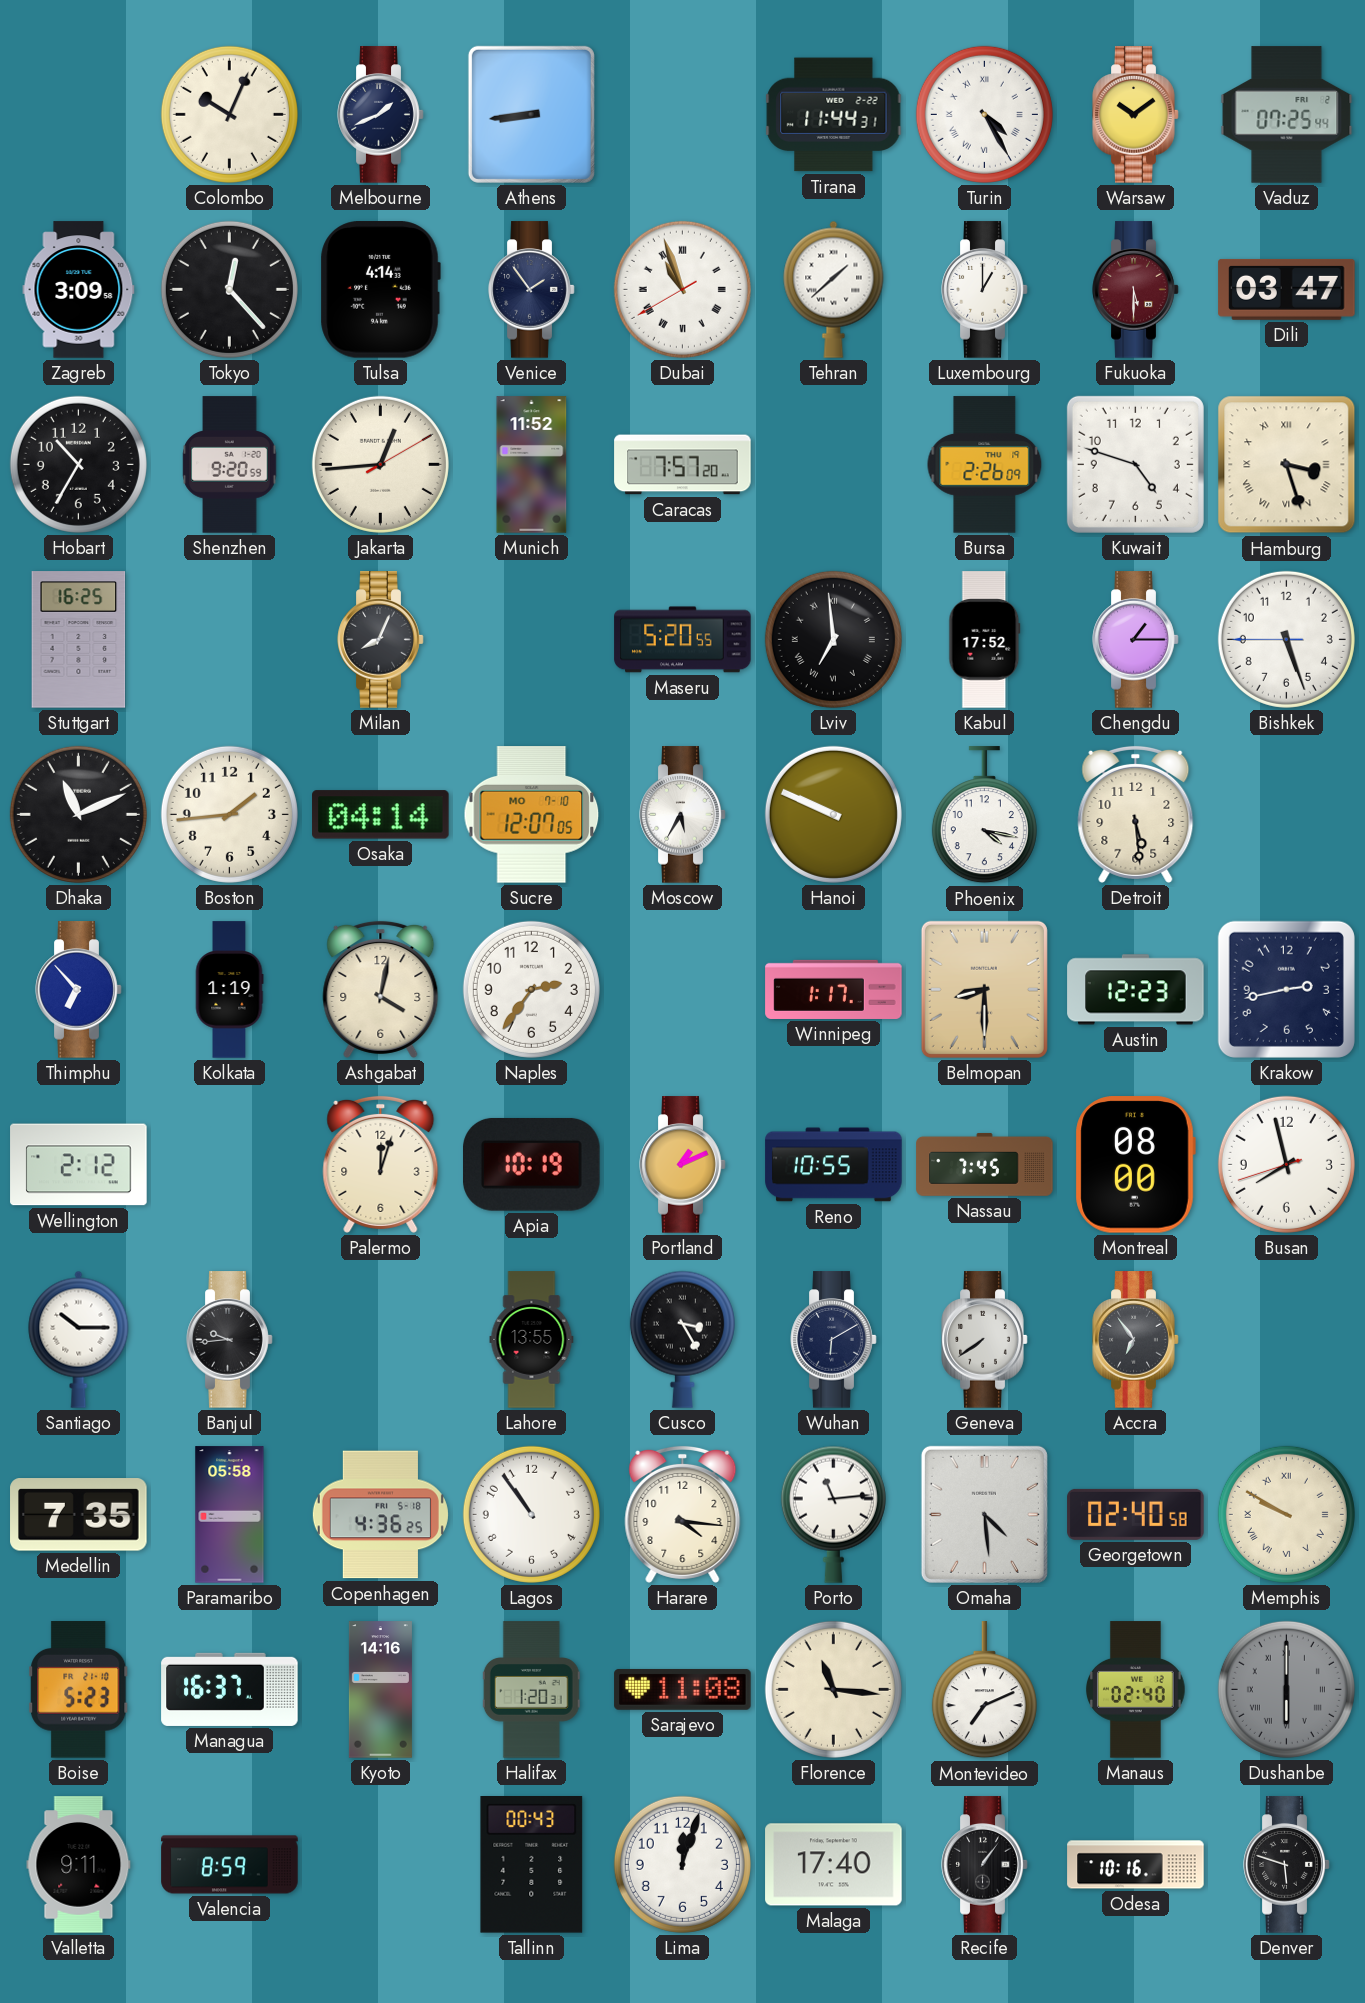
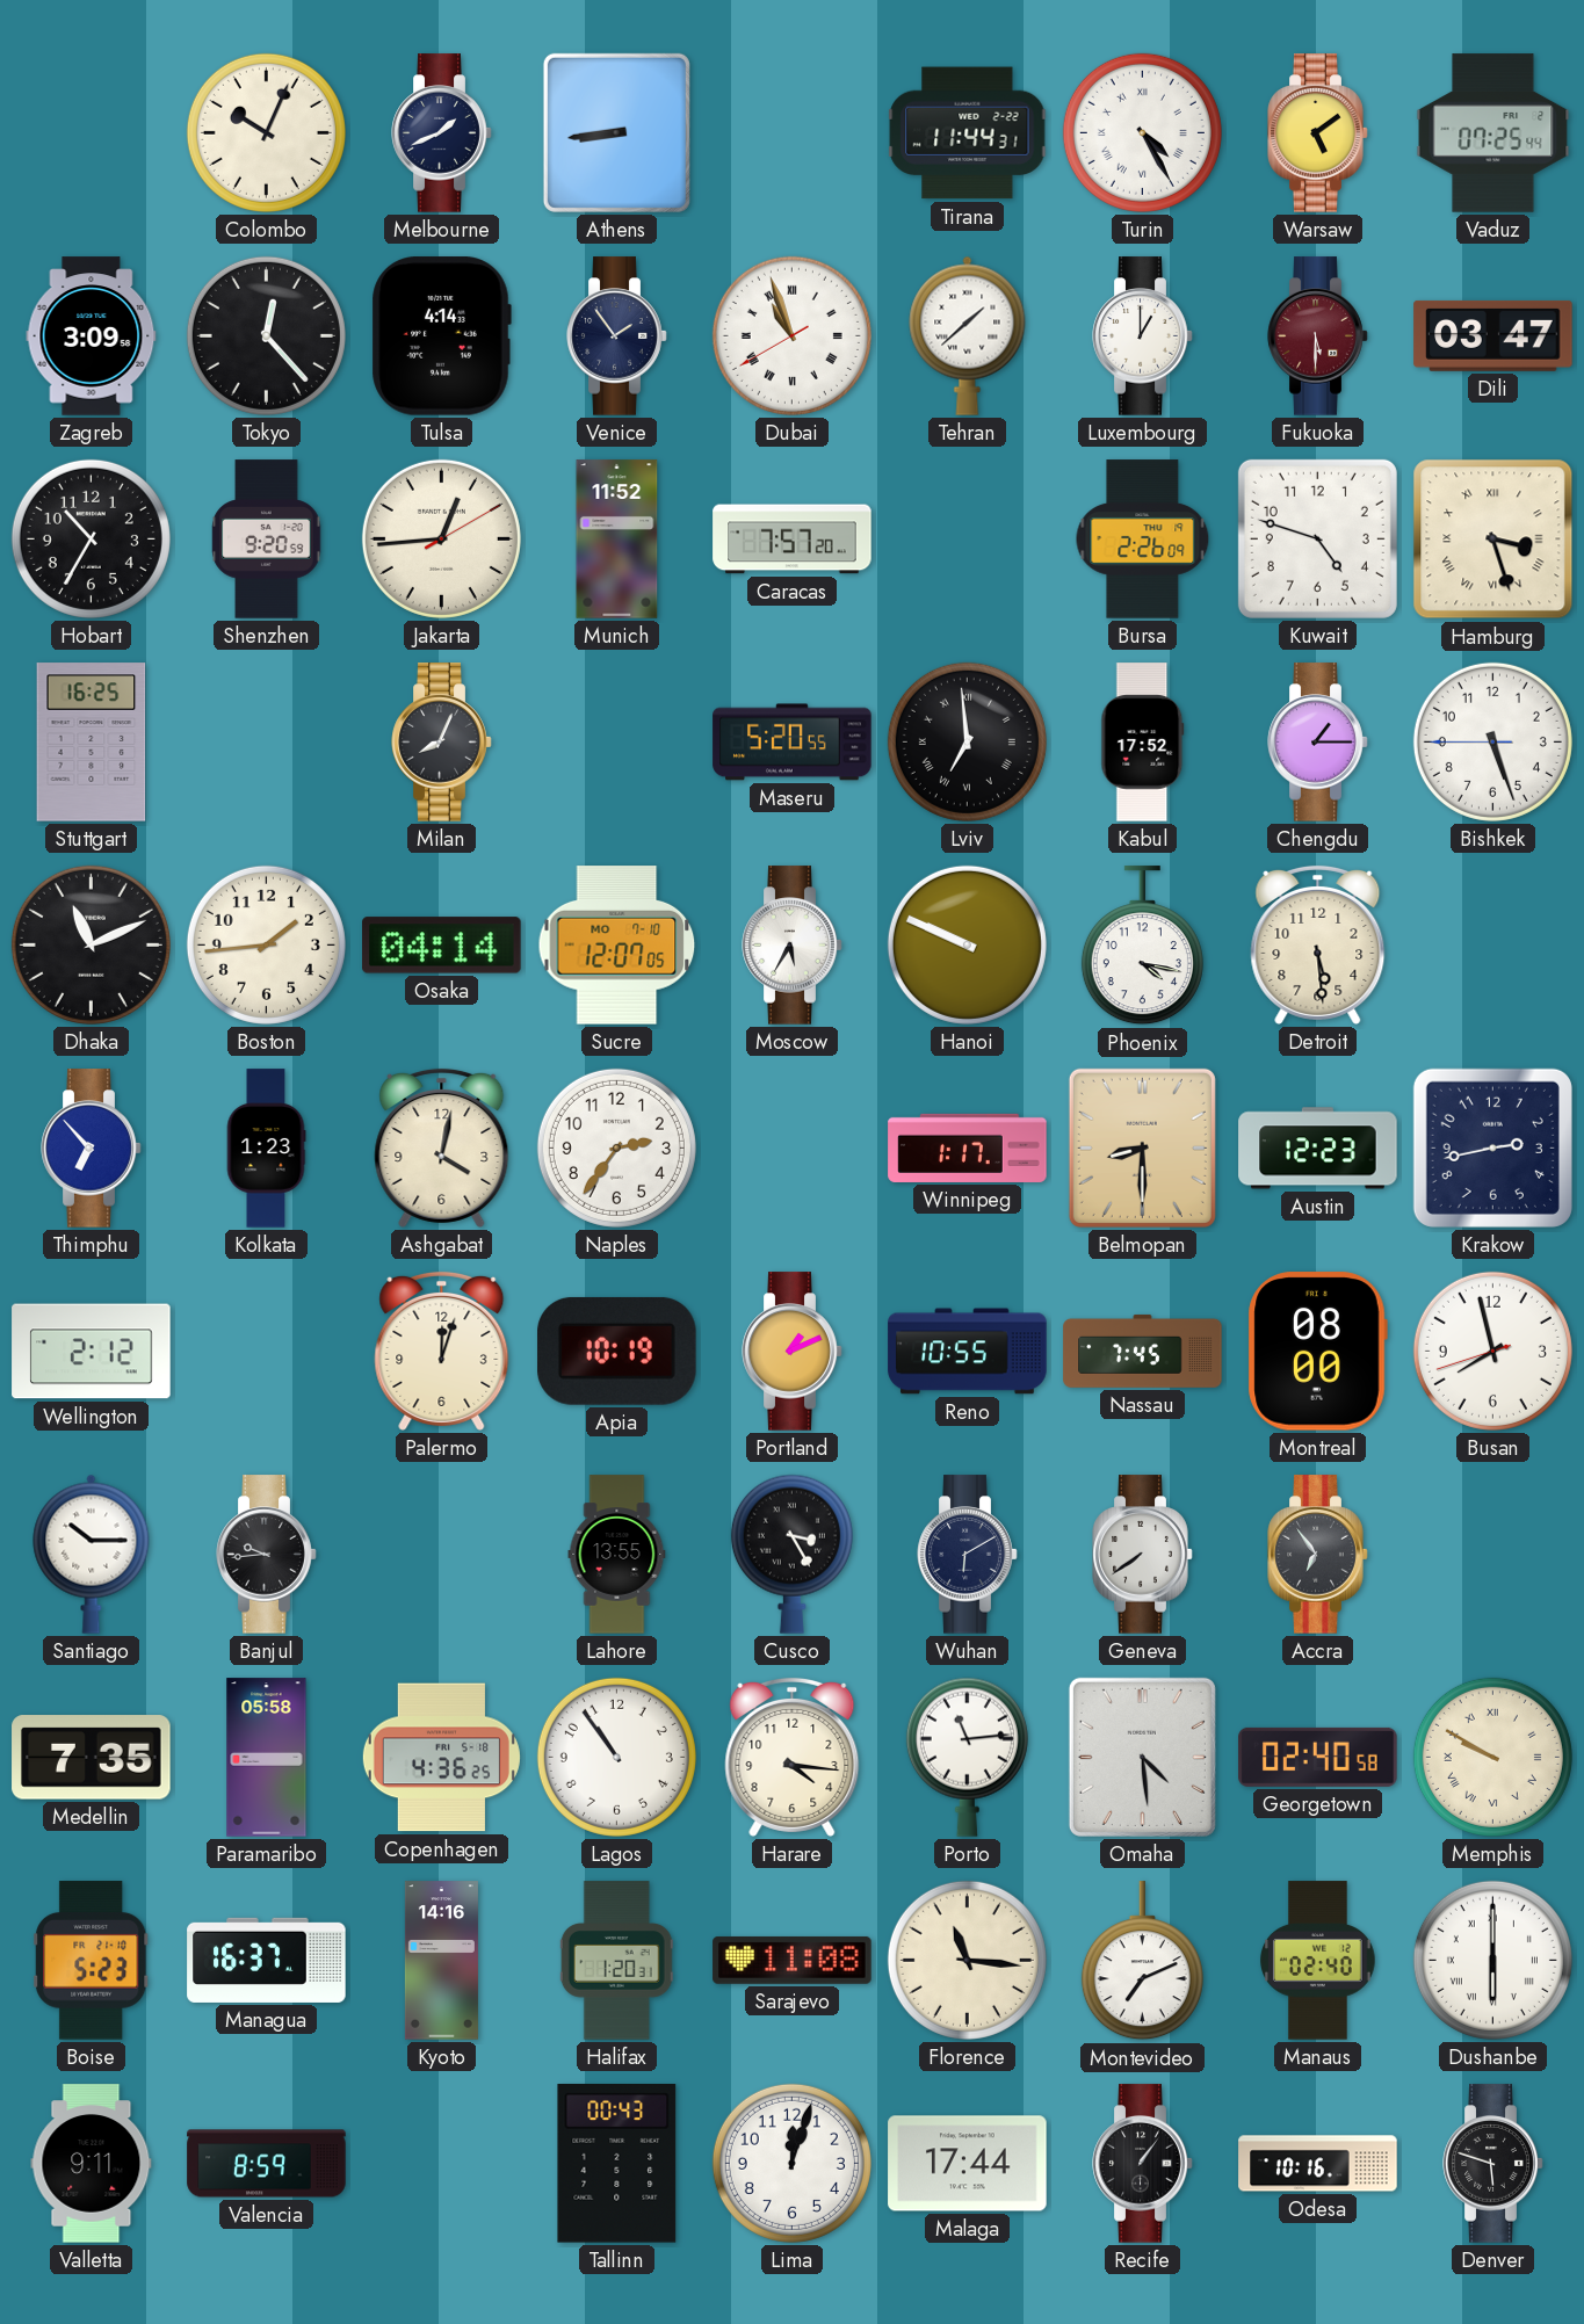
Warsaw: 10:09 -> 5:09
Kolkata: 1:19 -> 1:23
Dushanbe dial: grey -> white
Malaga: 17:40 -> 17:44
